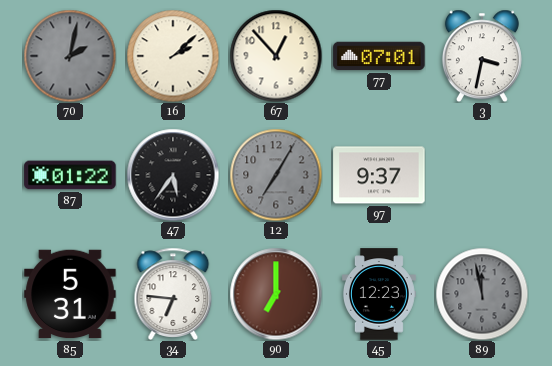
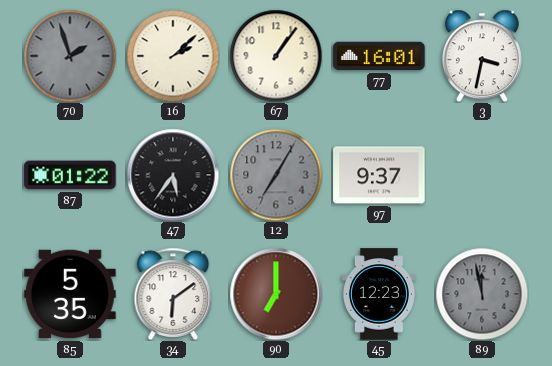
70: 2:02 -> 1:57
67: 12:53 -> 1:06
77: 07:01 -> 16:01
85: 5:31 -> 5:35
34: 6:46 -> 6:09
